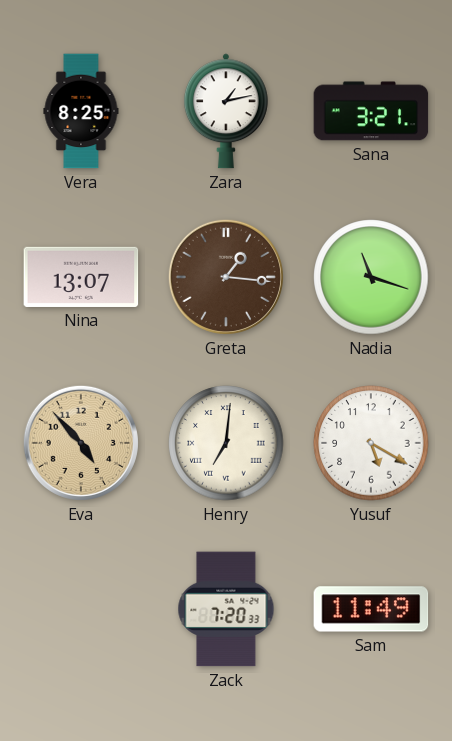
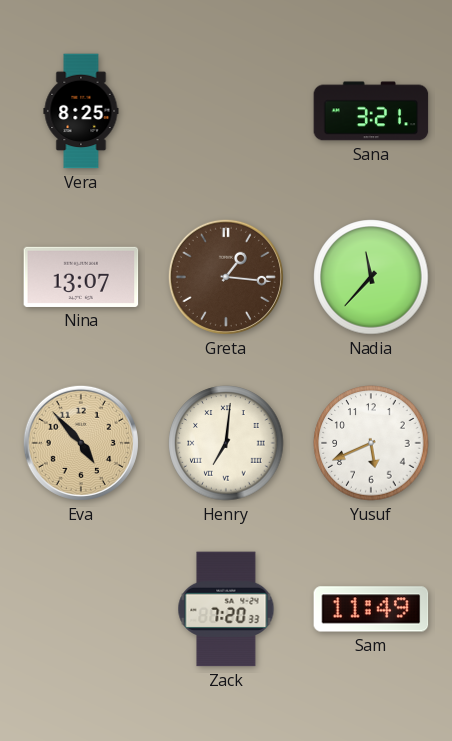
Zara: 1:13 -> none
Nadia: 11:18 -> 11:37
Yusuf: 5:20 -> 5:41
